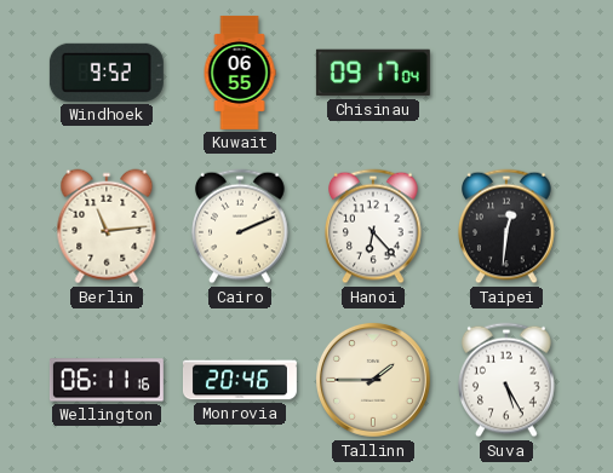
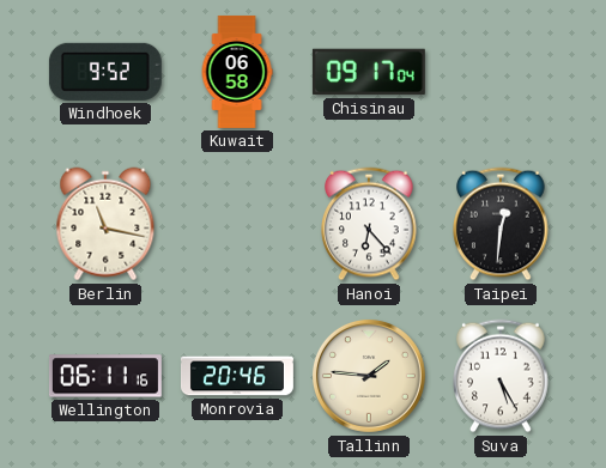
Kuwait: 06:55 -> 06:58
Berlin: 11:14 -> 11:17
Cairo: 2:11 -> none
Tallinn: 1:45 -> 1:46
